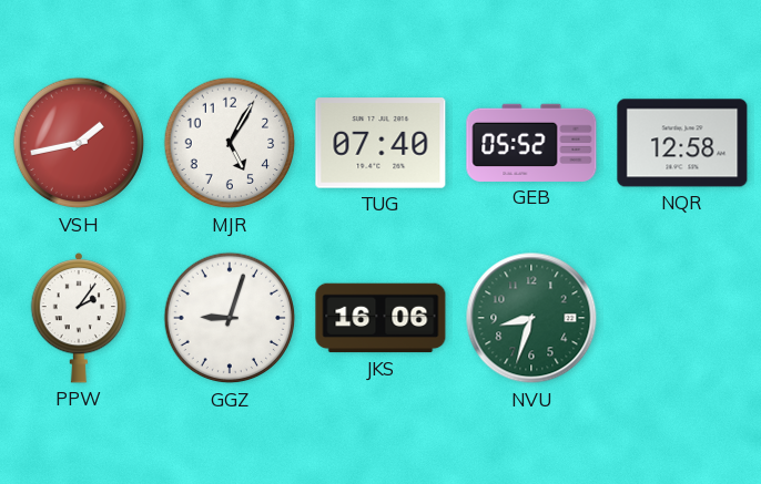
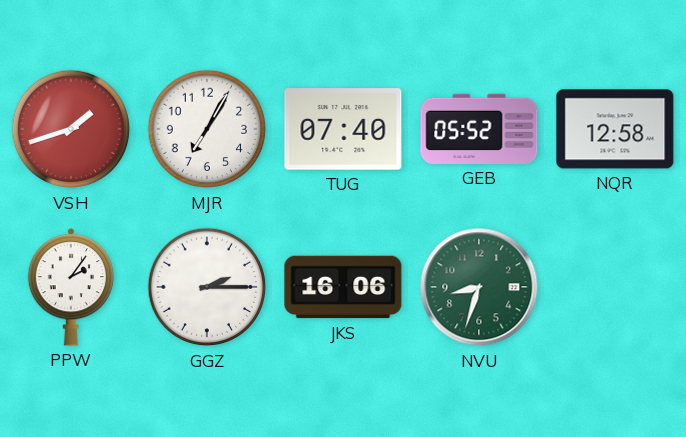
VSH: 1:43 -> 1:42
MJR: 5:05 -> 7:05
GGZ: 9:03 -> 2:15
